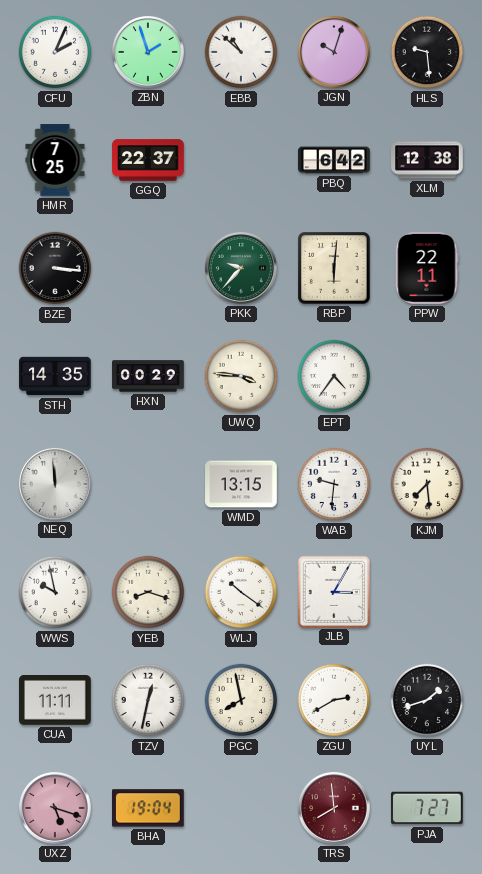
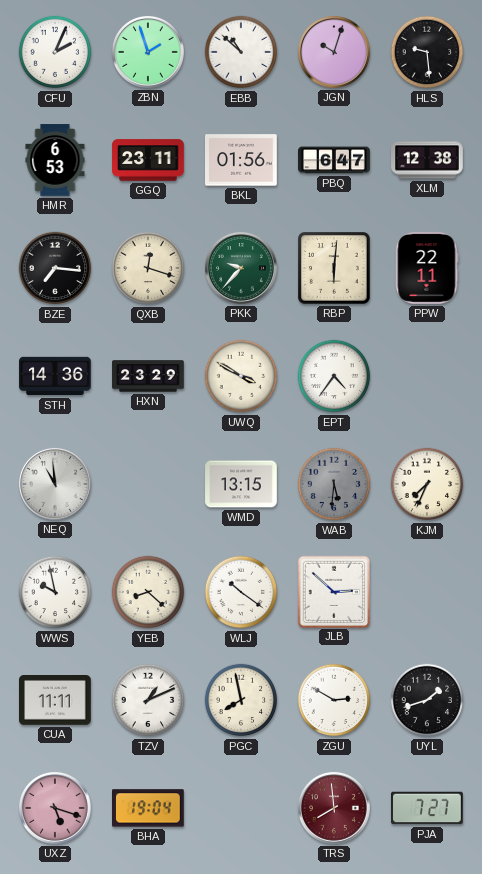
HMR: 7:25 -> 6:53
GGQ: 22:37 -> 23:11
BKL: none -> 01:56
PBQ: 6:42 -> 6:47
BZE: 3:16 -> 7:16
QXB: none -> 12:18
STH: 14:35 -> 14:36
HXN: 00:29 -> 23:29
UWQ: 3:46 -> 3:50
NEQ: 11:59 -> 10:59
WAB: 9:31 -> 5:31
WAB dial: white -> grey
KJM: 7:29 -> 7:34
YEB: 8:18 -> 8:22
JLB: 3:05 -> 2:52
TZV: 12:32 -> 1:11
ZGU: 2:40 -> 2:50
